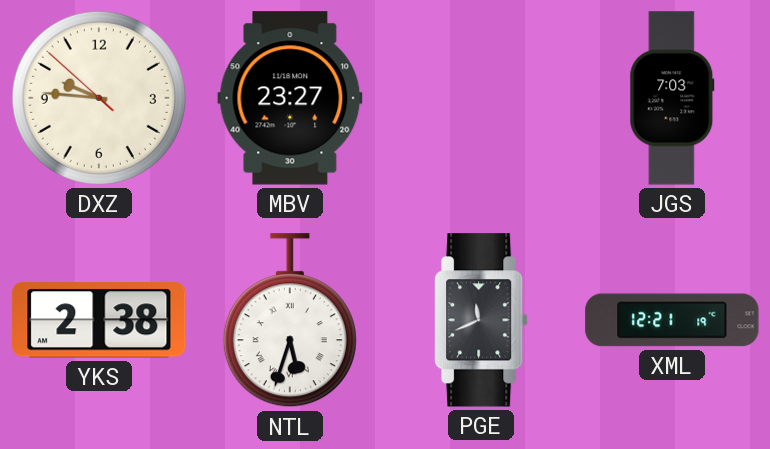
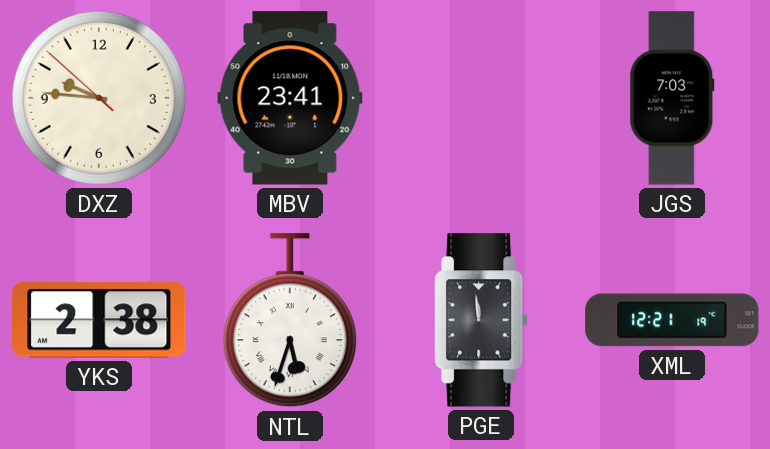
MBV: 23:27 -> 23:41
PGE: 11:41 -> 11:59
